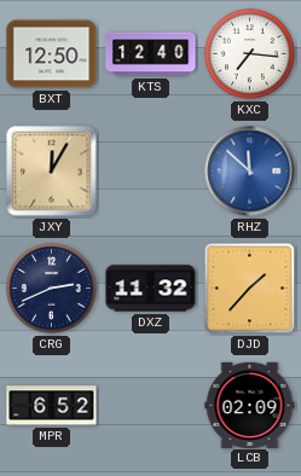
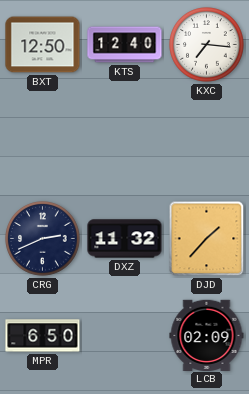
JXY: 12:05 -> none
RHZ: 11:52 -> none
MPR: 6:52 -> 6:50
